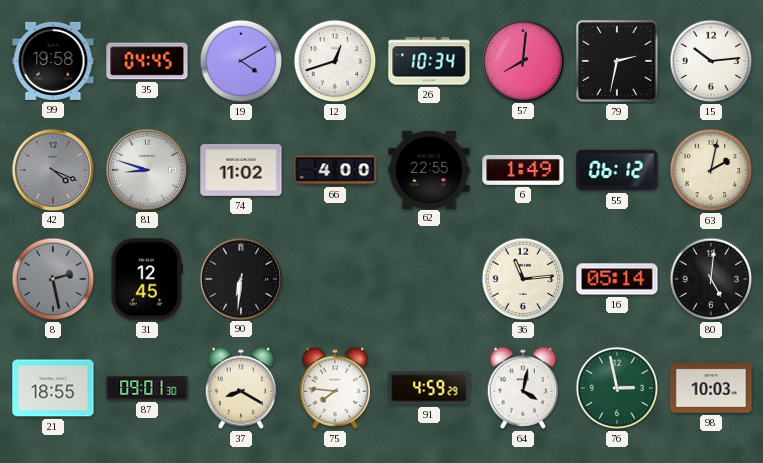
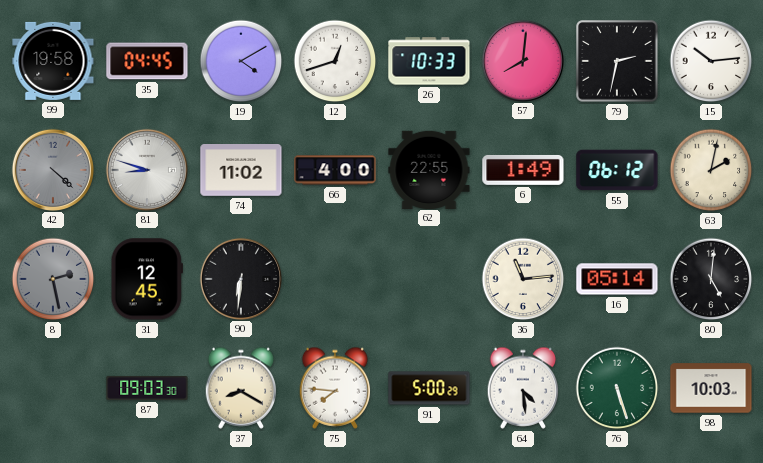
26: 10:34 -> 10:33
42: 4:19 -> 4:22
21: 18:55 -> none
87: 09:01 -> 09:03
91: 4:59 -> 5:00
64: 4:02 -> 4:29
76: 2:58 -> 5:27
